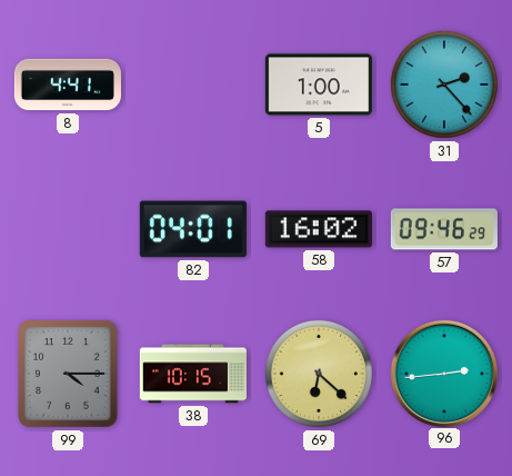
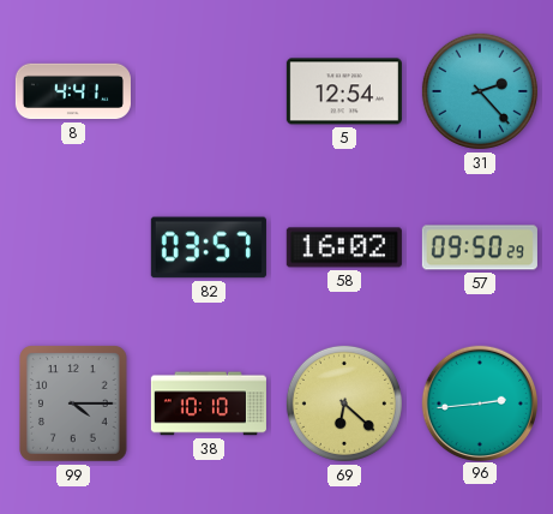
5: 1:00 -> 12:54
82: 04:01 -> 03:57
57: 09:46 -> 09:50
38: 10:15 -> 10:10
